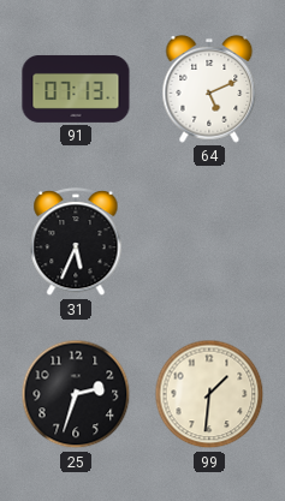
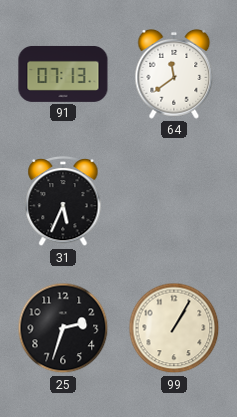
64: 5:11 -> 11:39
99: 1:31 -> 1:05
